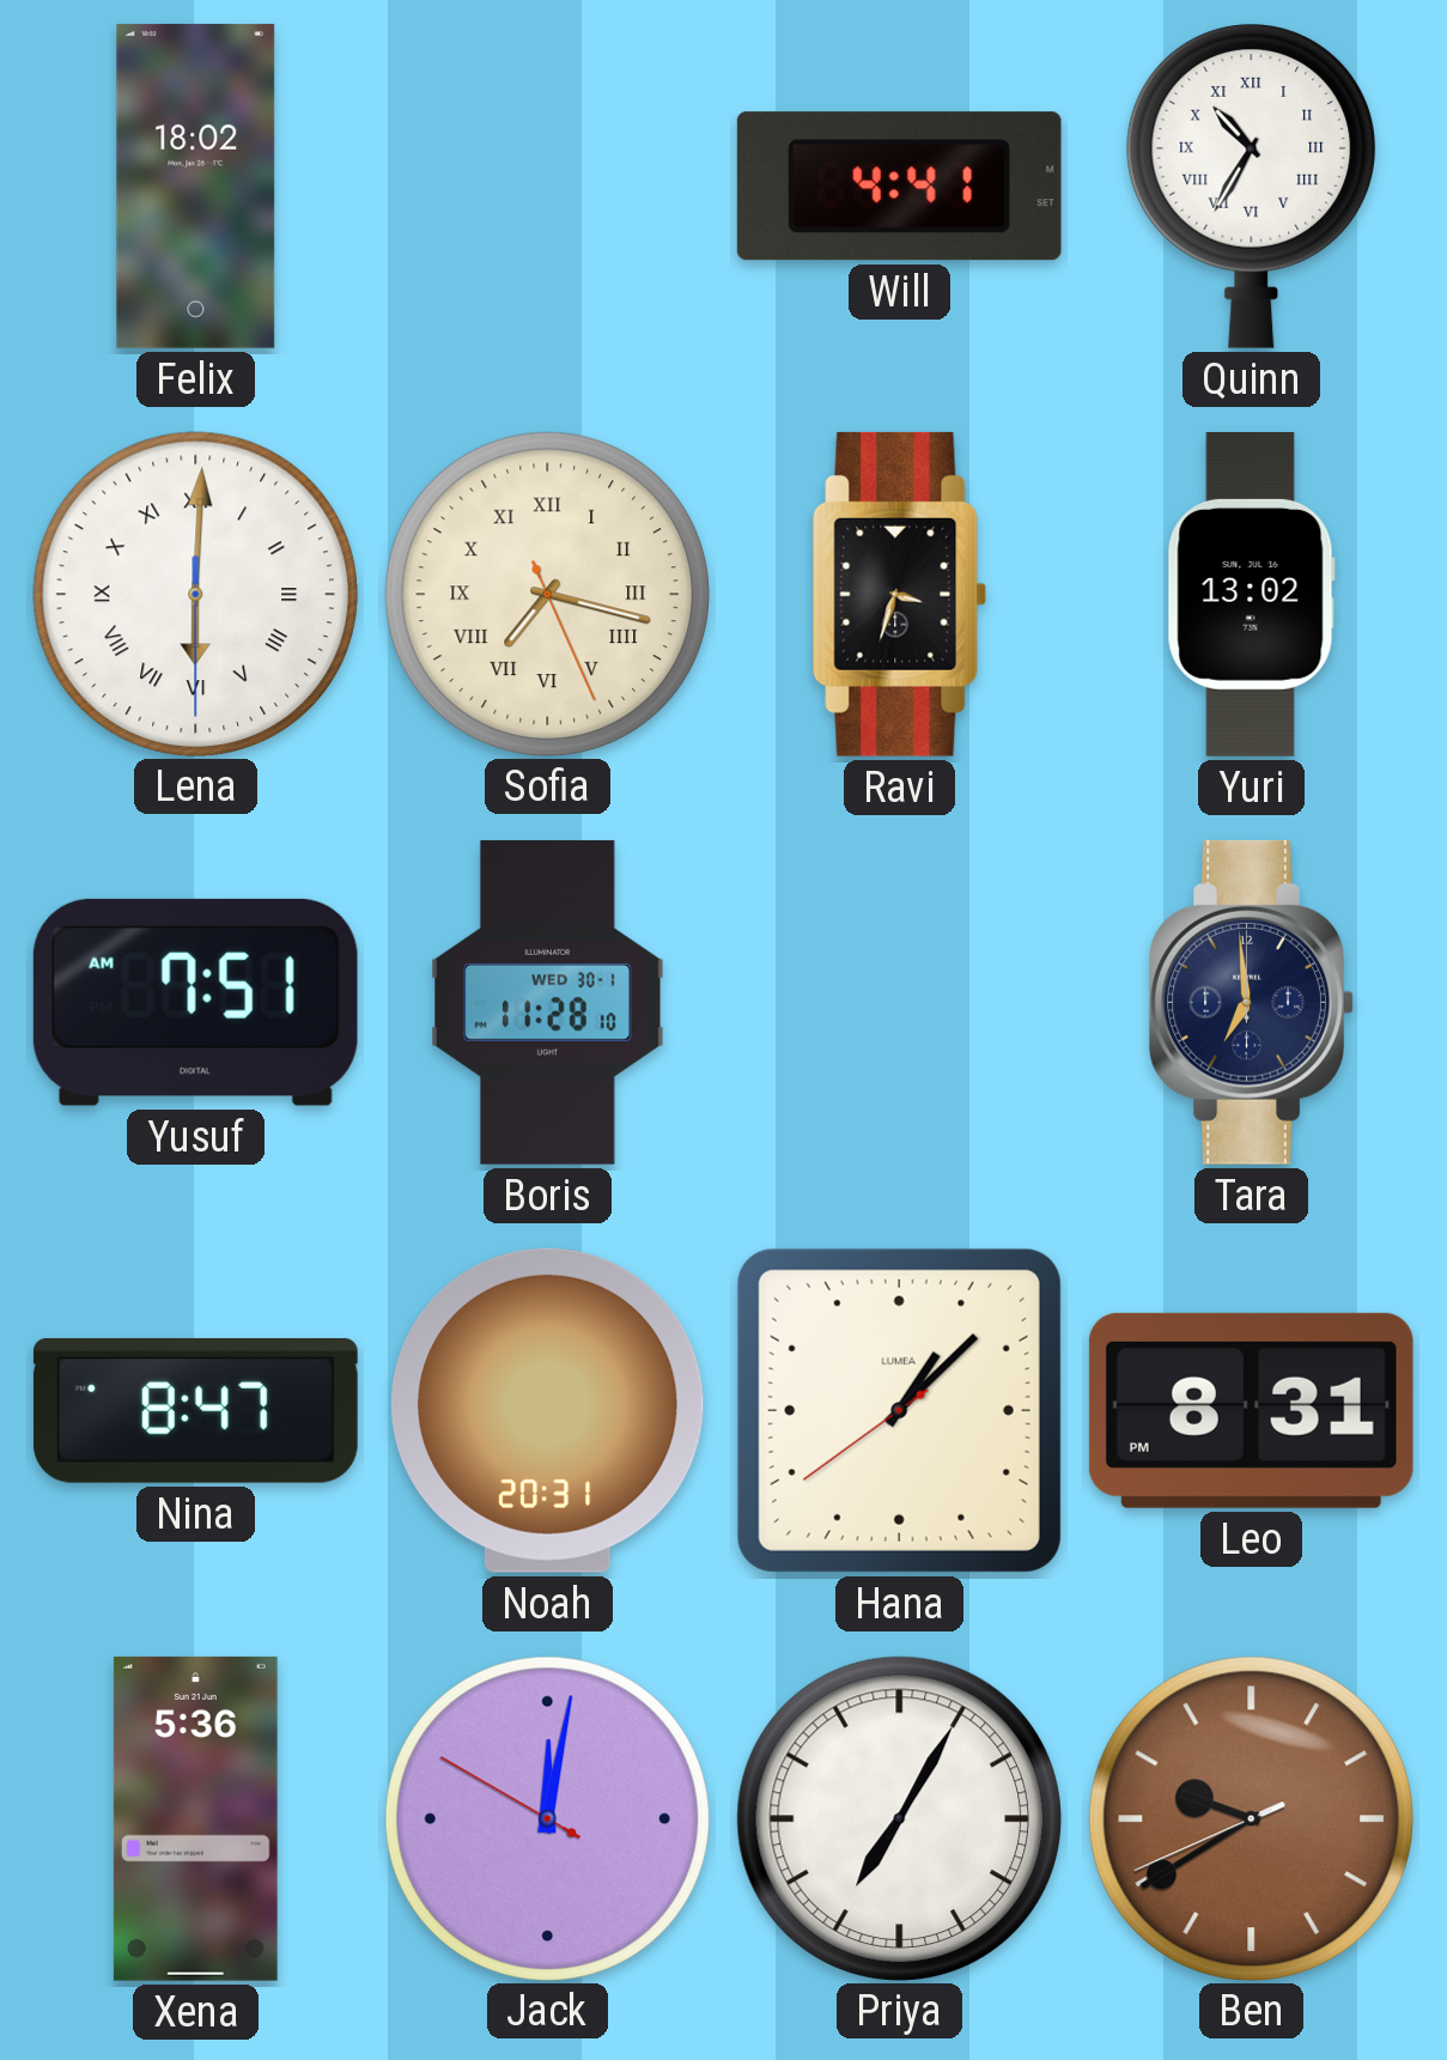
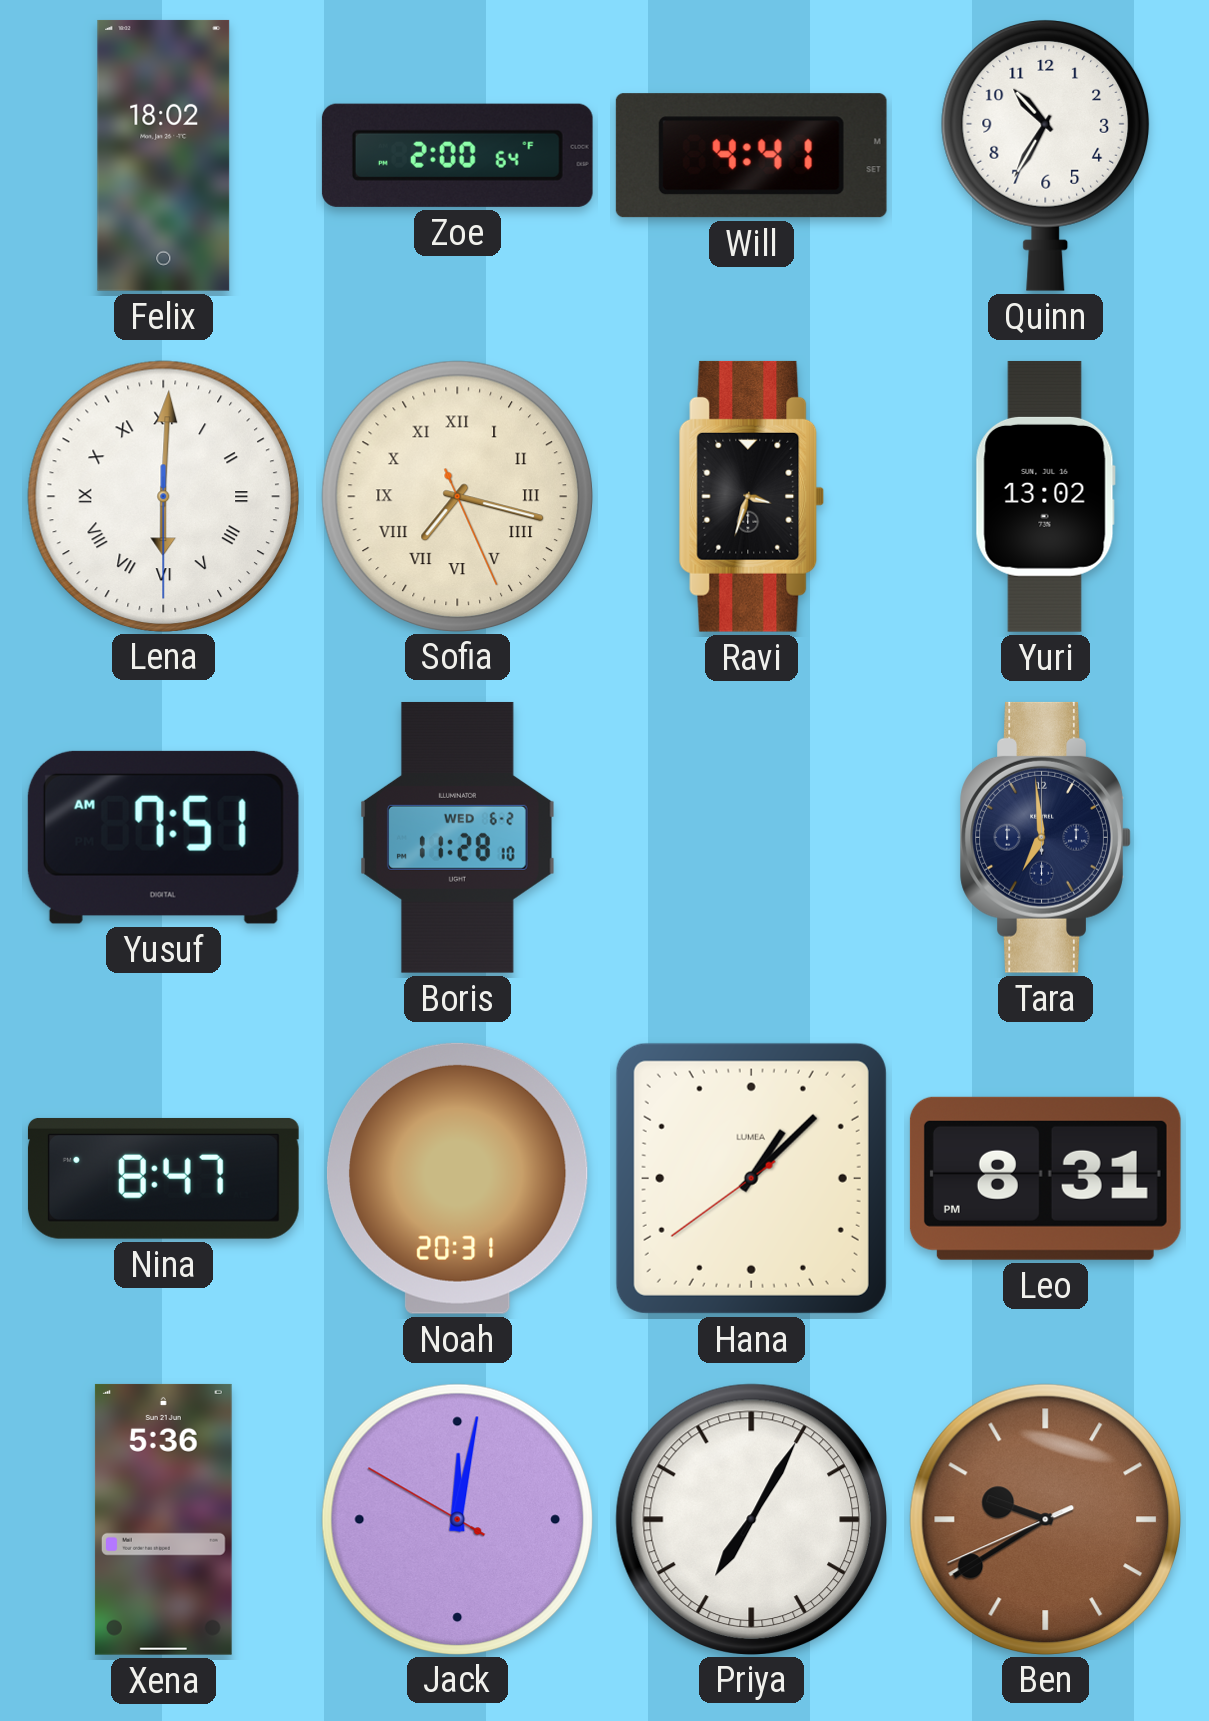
Zoe: none -> 2:00
Quinn numerals: Roman -> Arabic
Boris date: WED 30-1 -> WED 6-2
